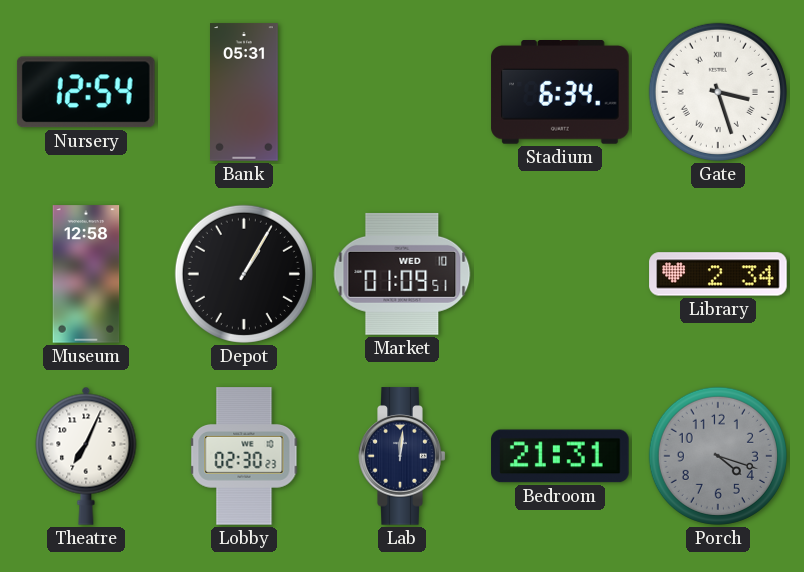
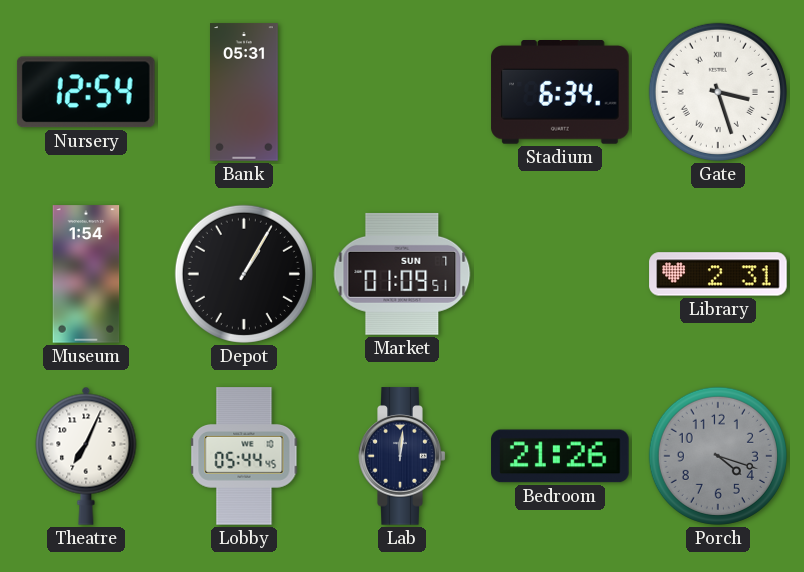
Museum: 12:58 -> 1:54
Market date: WED 10 -> SUN 7
Library: 2:34 -> 2:31
Lobby: 02:30 -> 05:44
Bedroom: 21:31 -> 21:26
